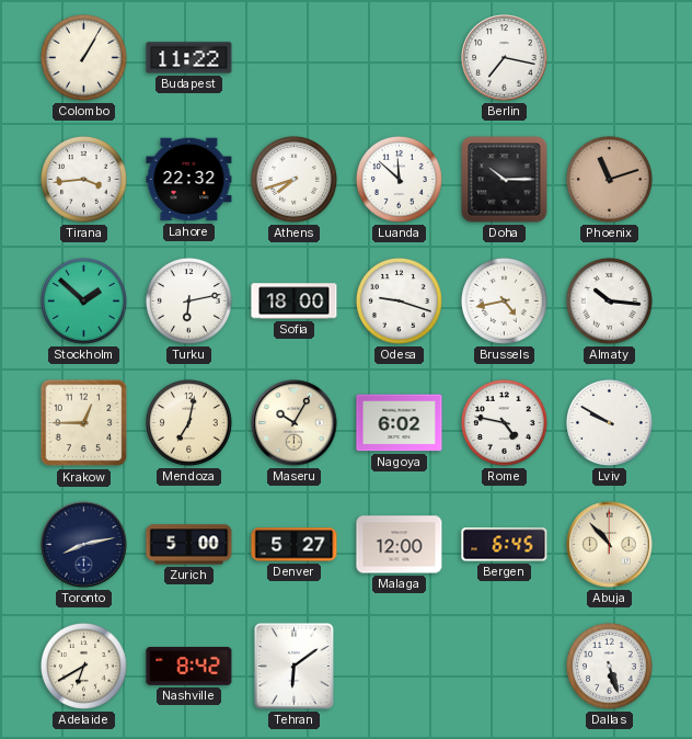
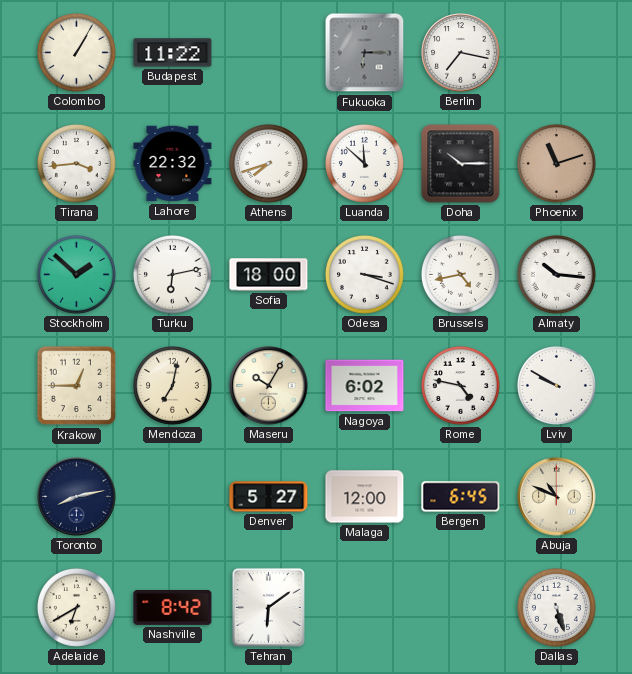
Fukuoka: none -> 6:15
Odesa: 9:18 -> 3:18
Zurich: 5:00 -> none
Abuja: 10:53 -> 10:49
